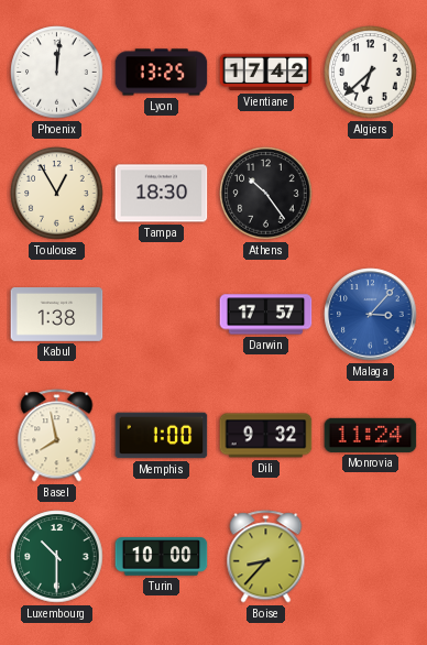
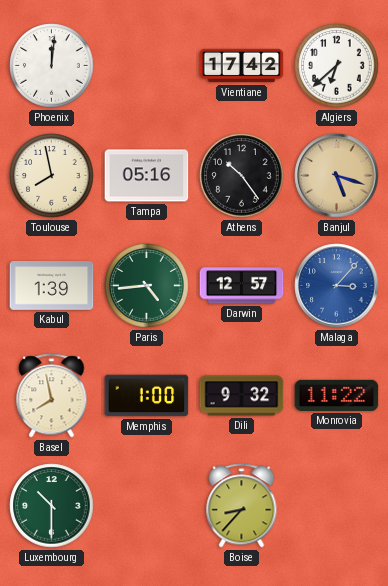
Lyon: 13:25 -> none
Toulouse: 12:55 -> 7:58
Tampa: 18:30 -> 05:16
Banjul: none -> 5:18
Kabul: 1:38 -> 1:39
Paris: none -> 4:44
Darwin: 17:57 -> 12:57
Monrovia: 11:24 -> 11:22
Turin: 10:00 -> none
